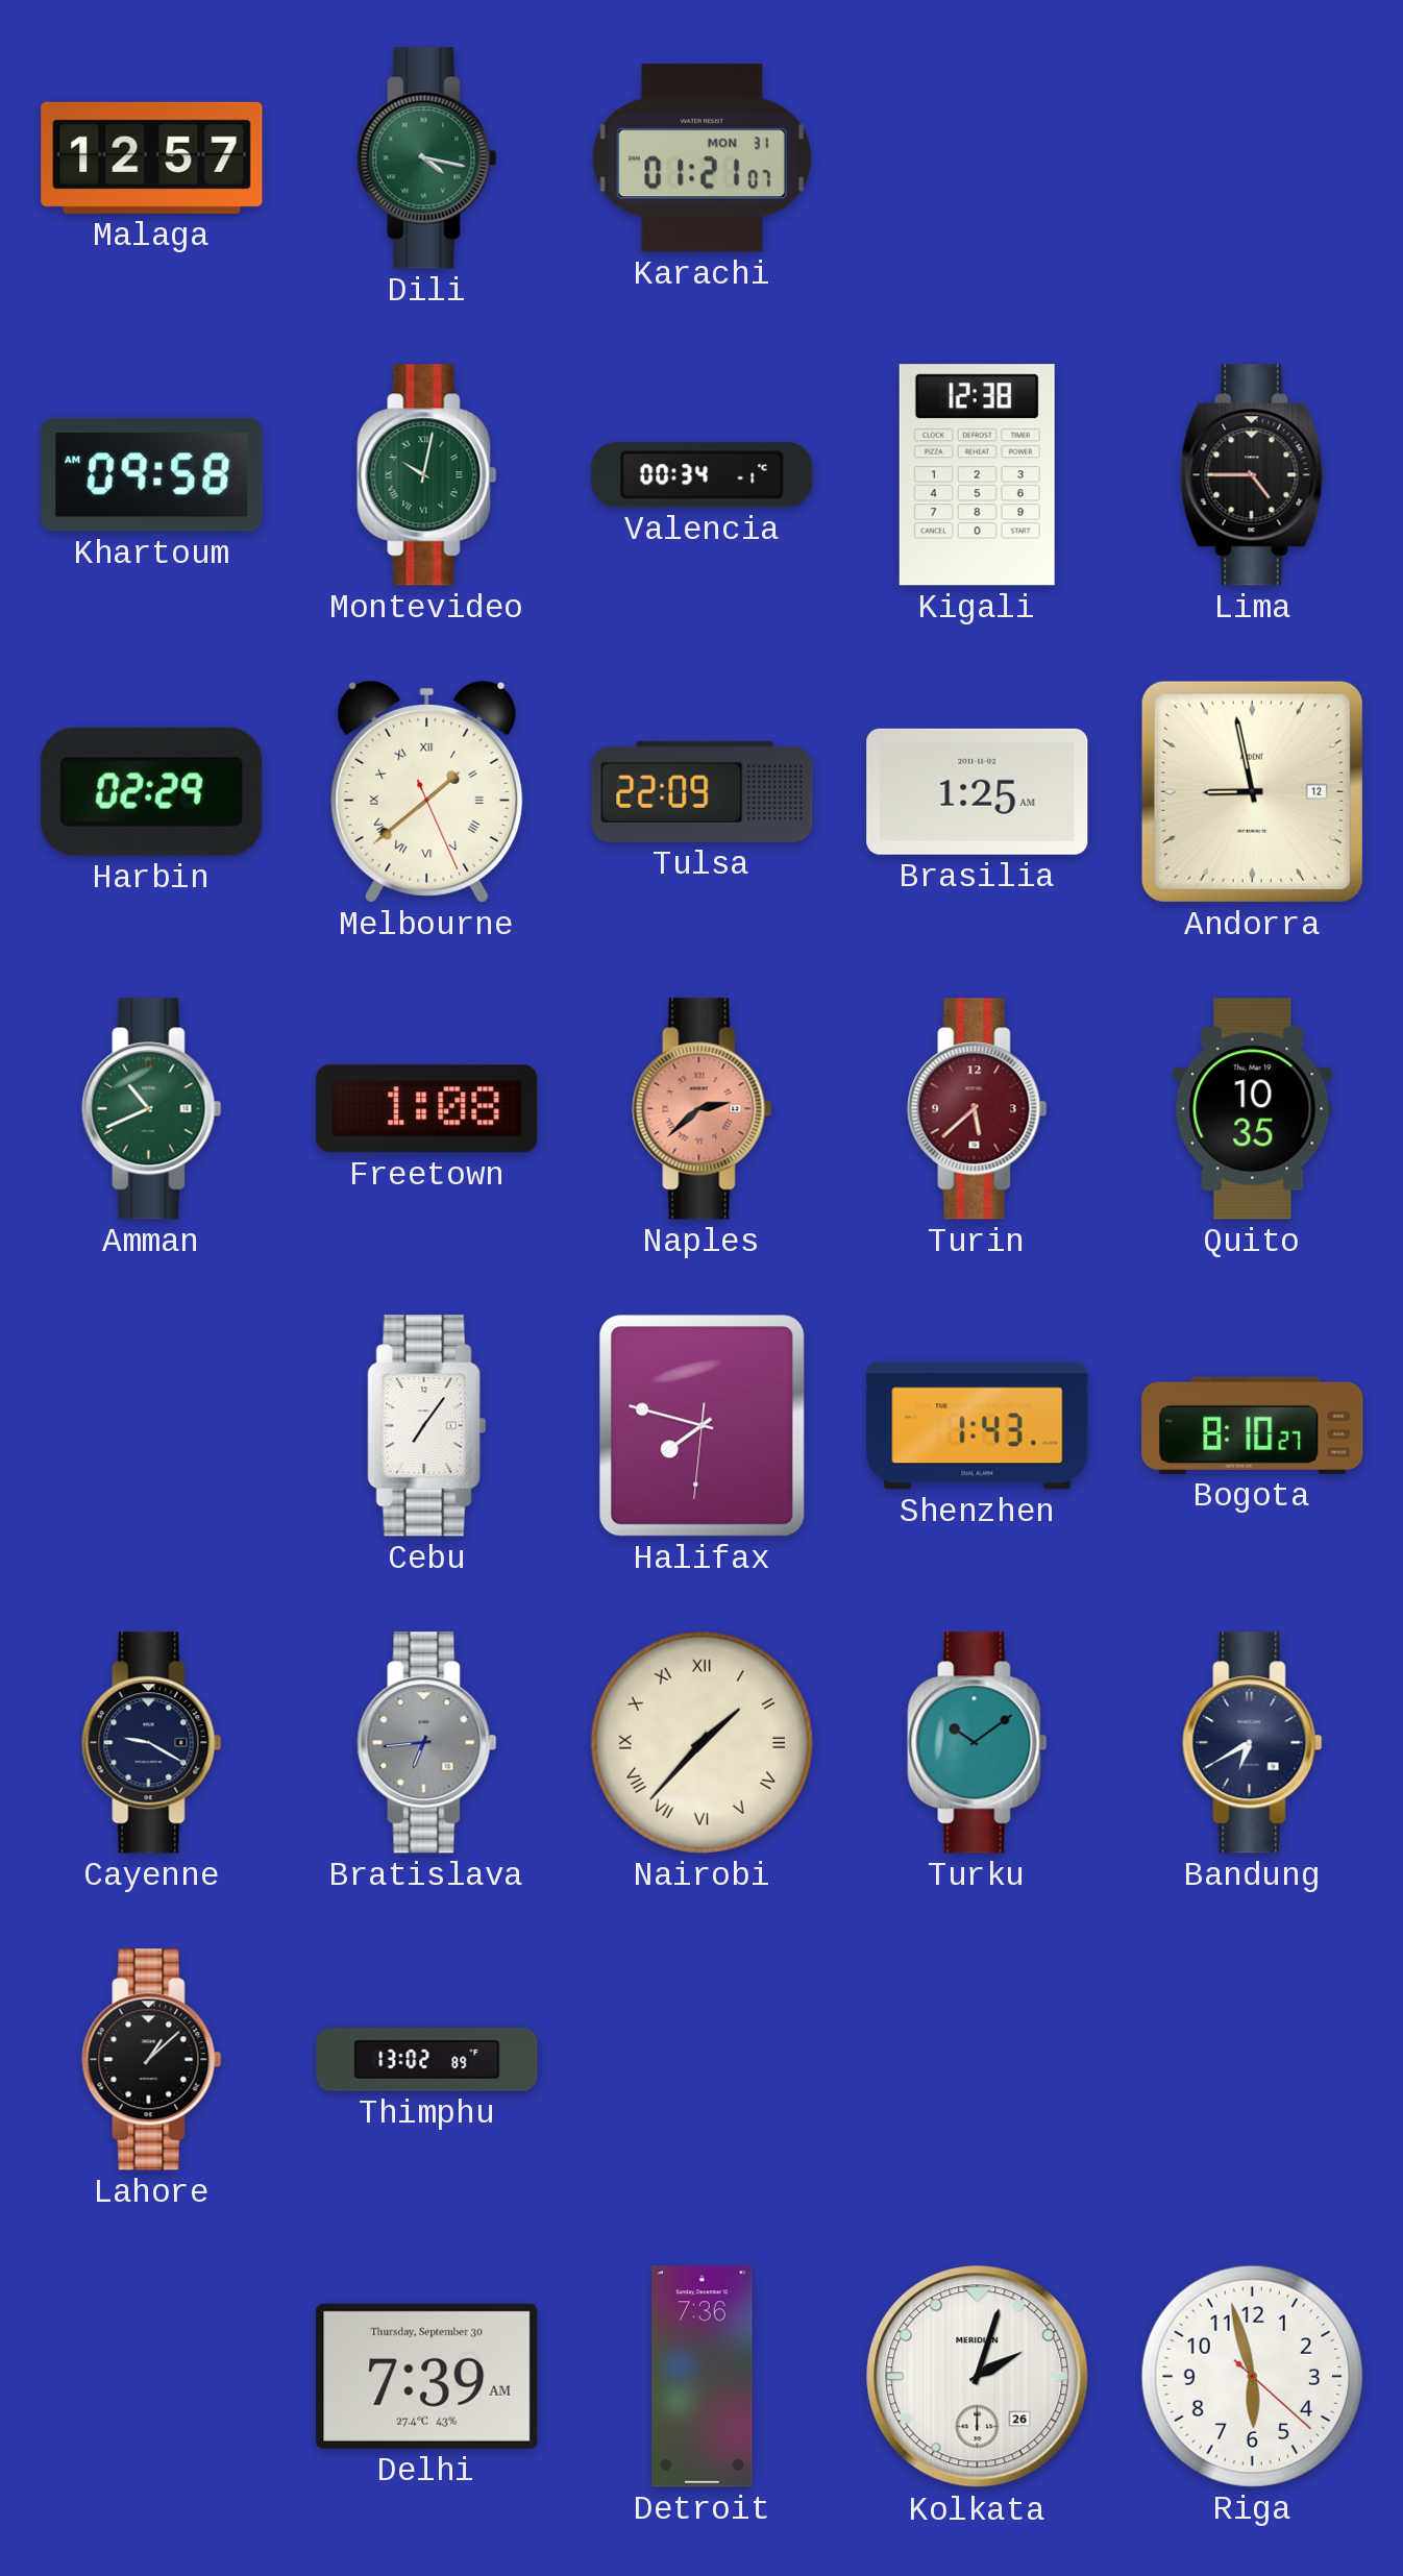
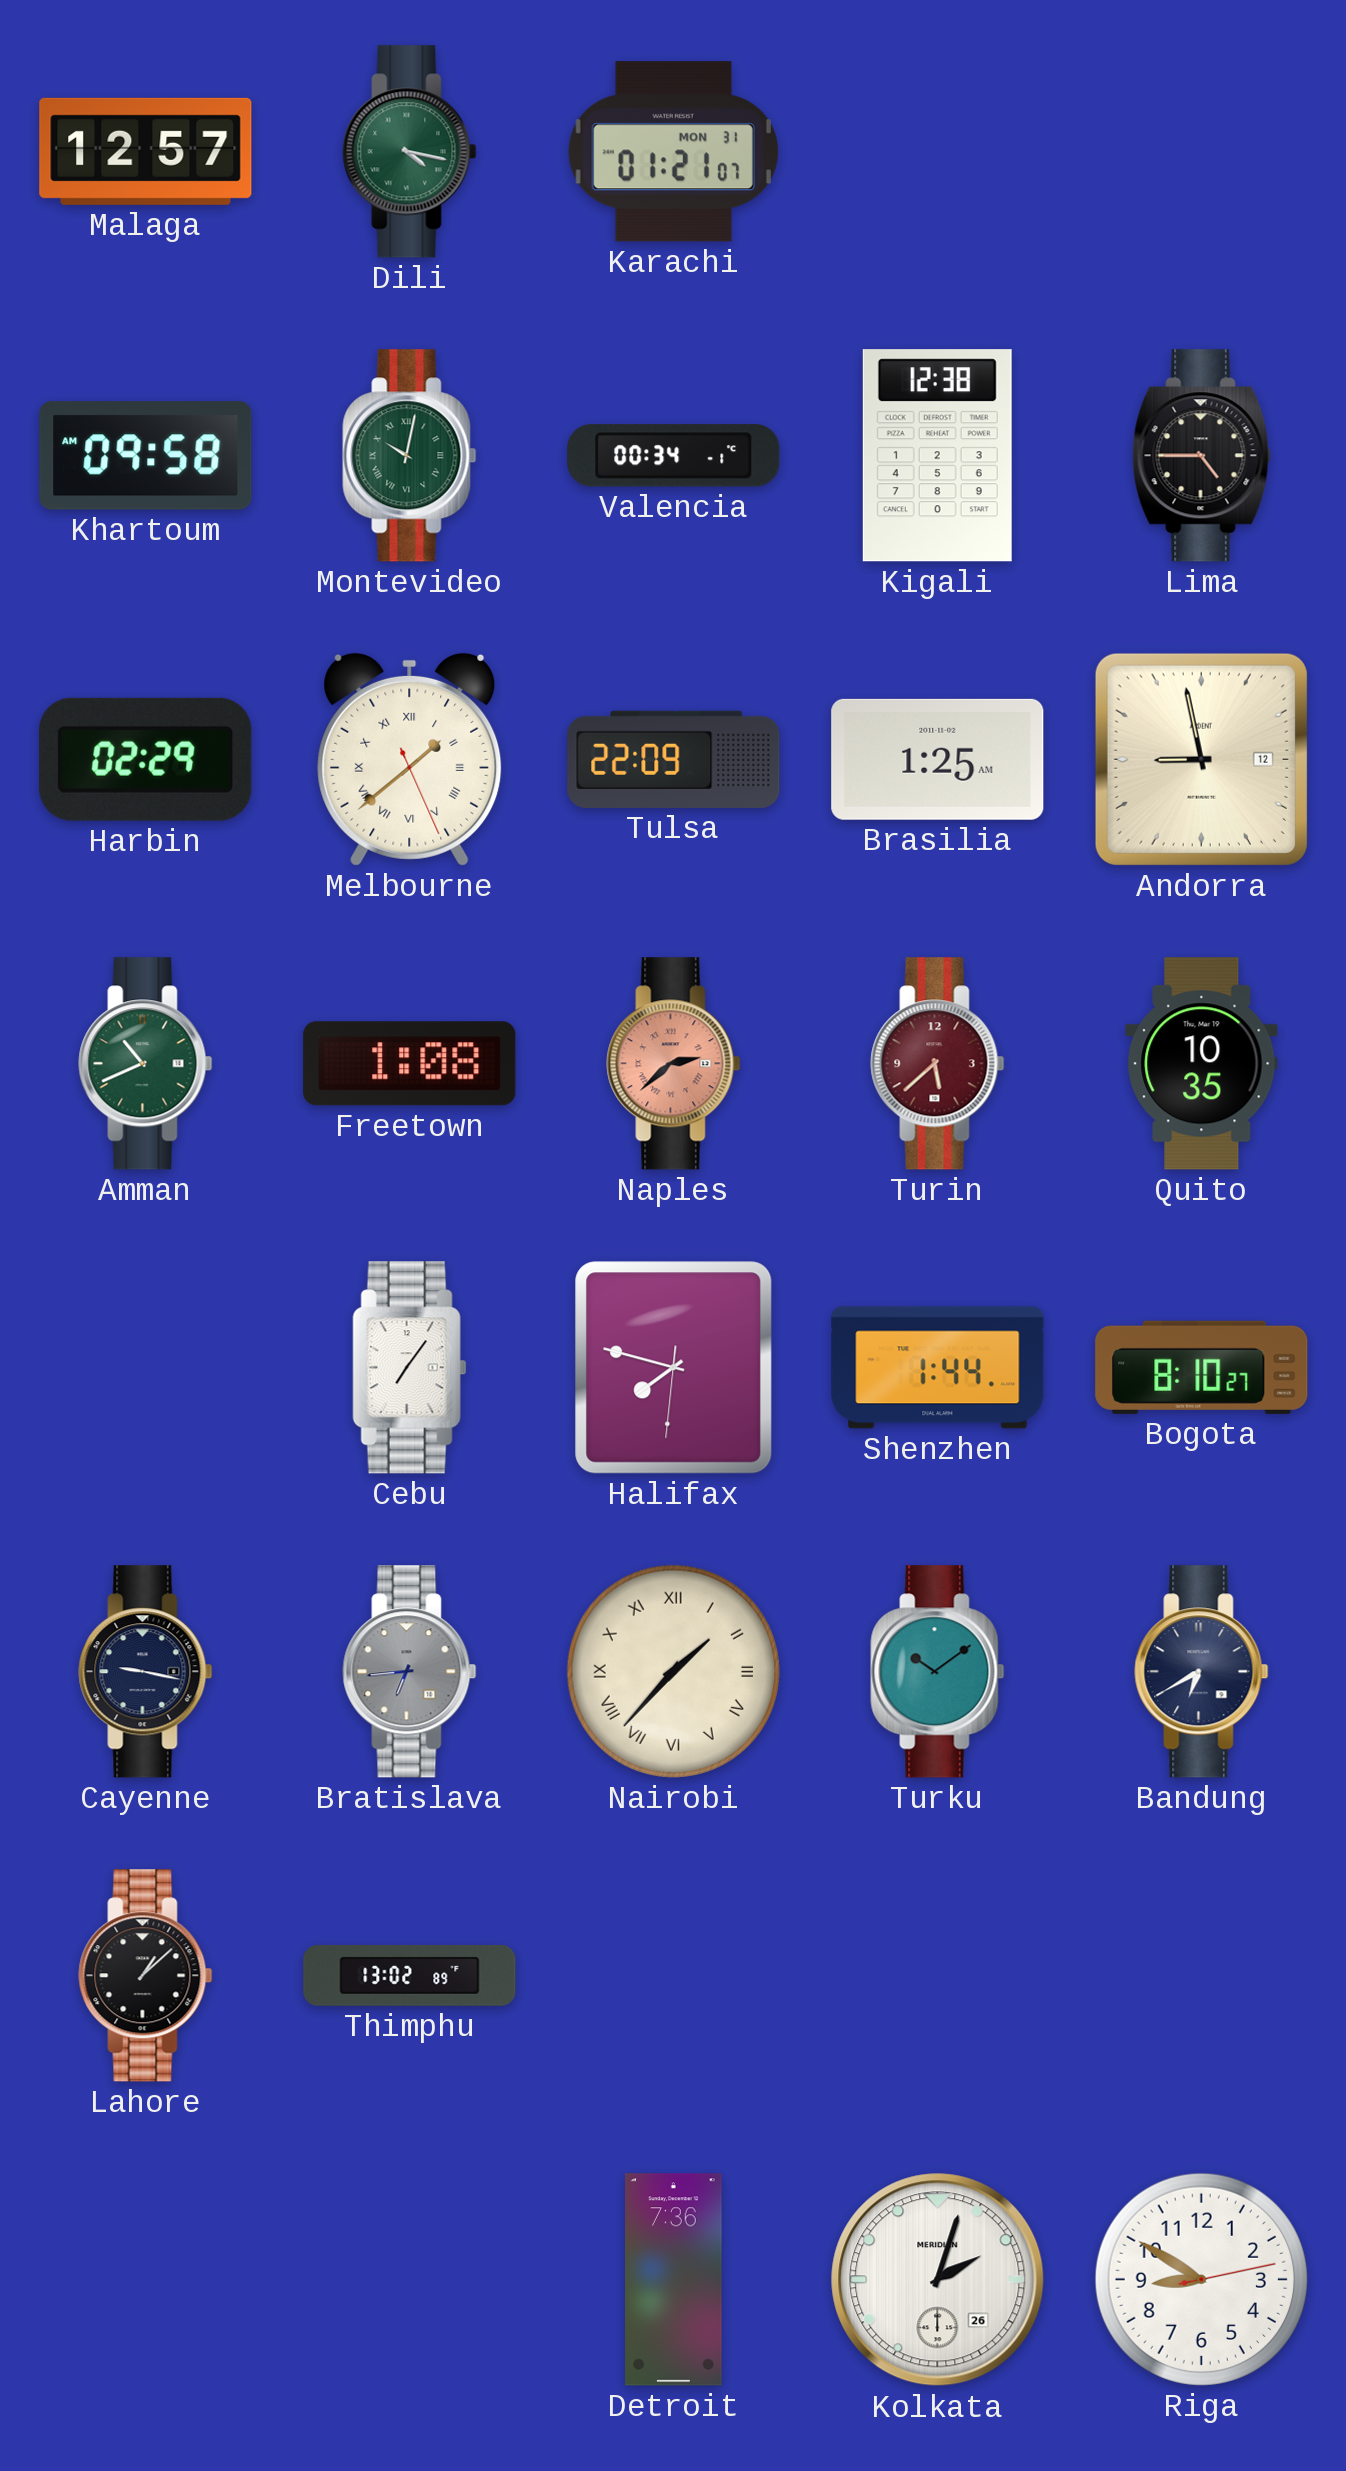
Shenzhen: 1:43 -> 1:44
Cayenne: 9:20 -> 9:17
Delhi: 7:39 -> none
Riga: 5:57 -> 8:50
